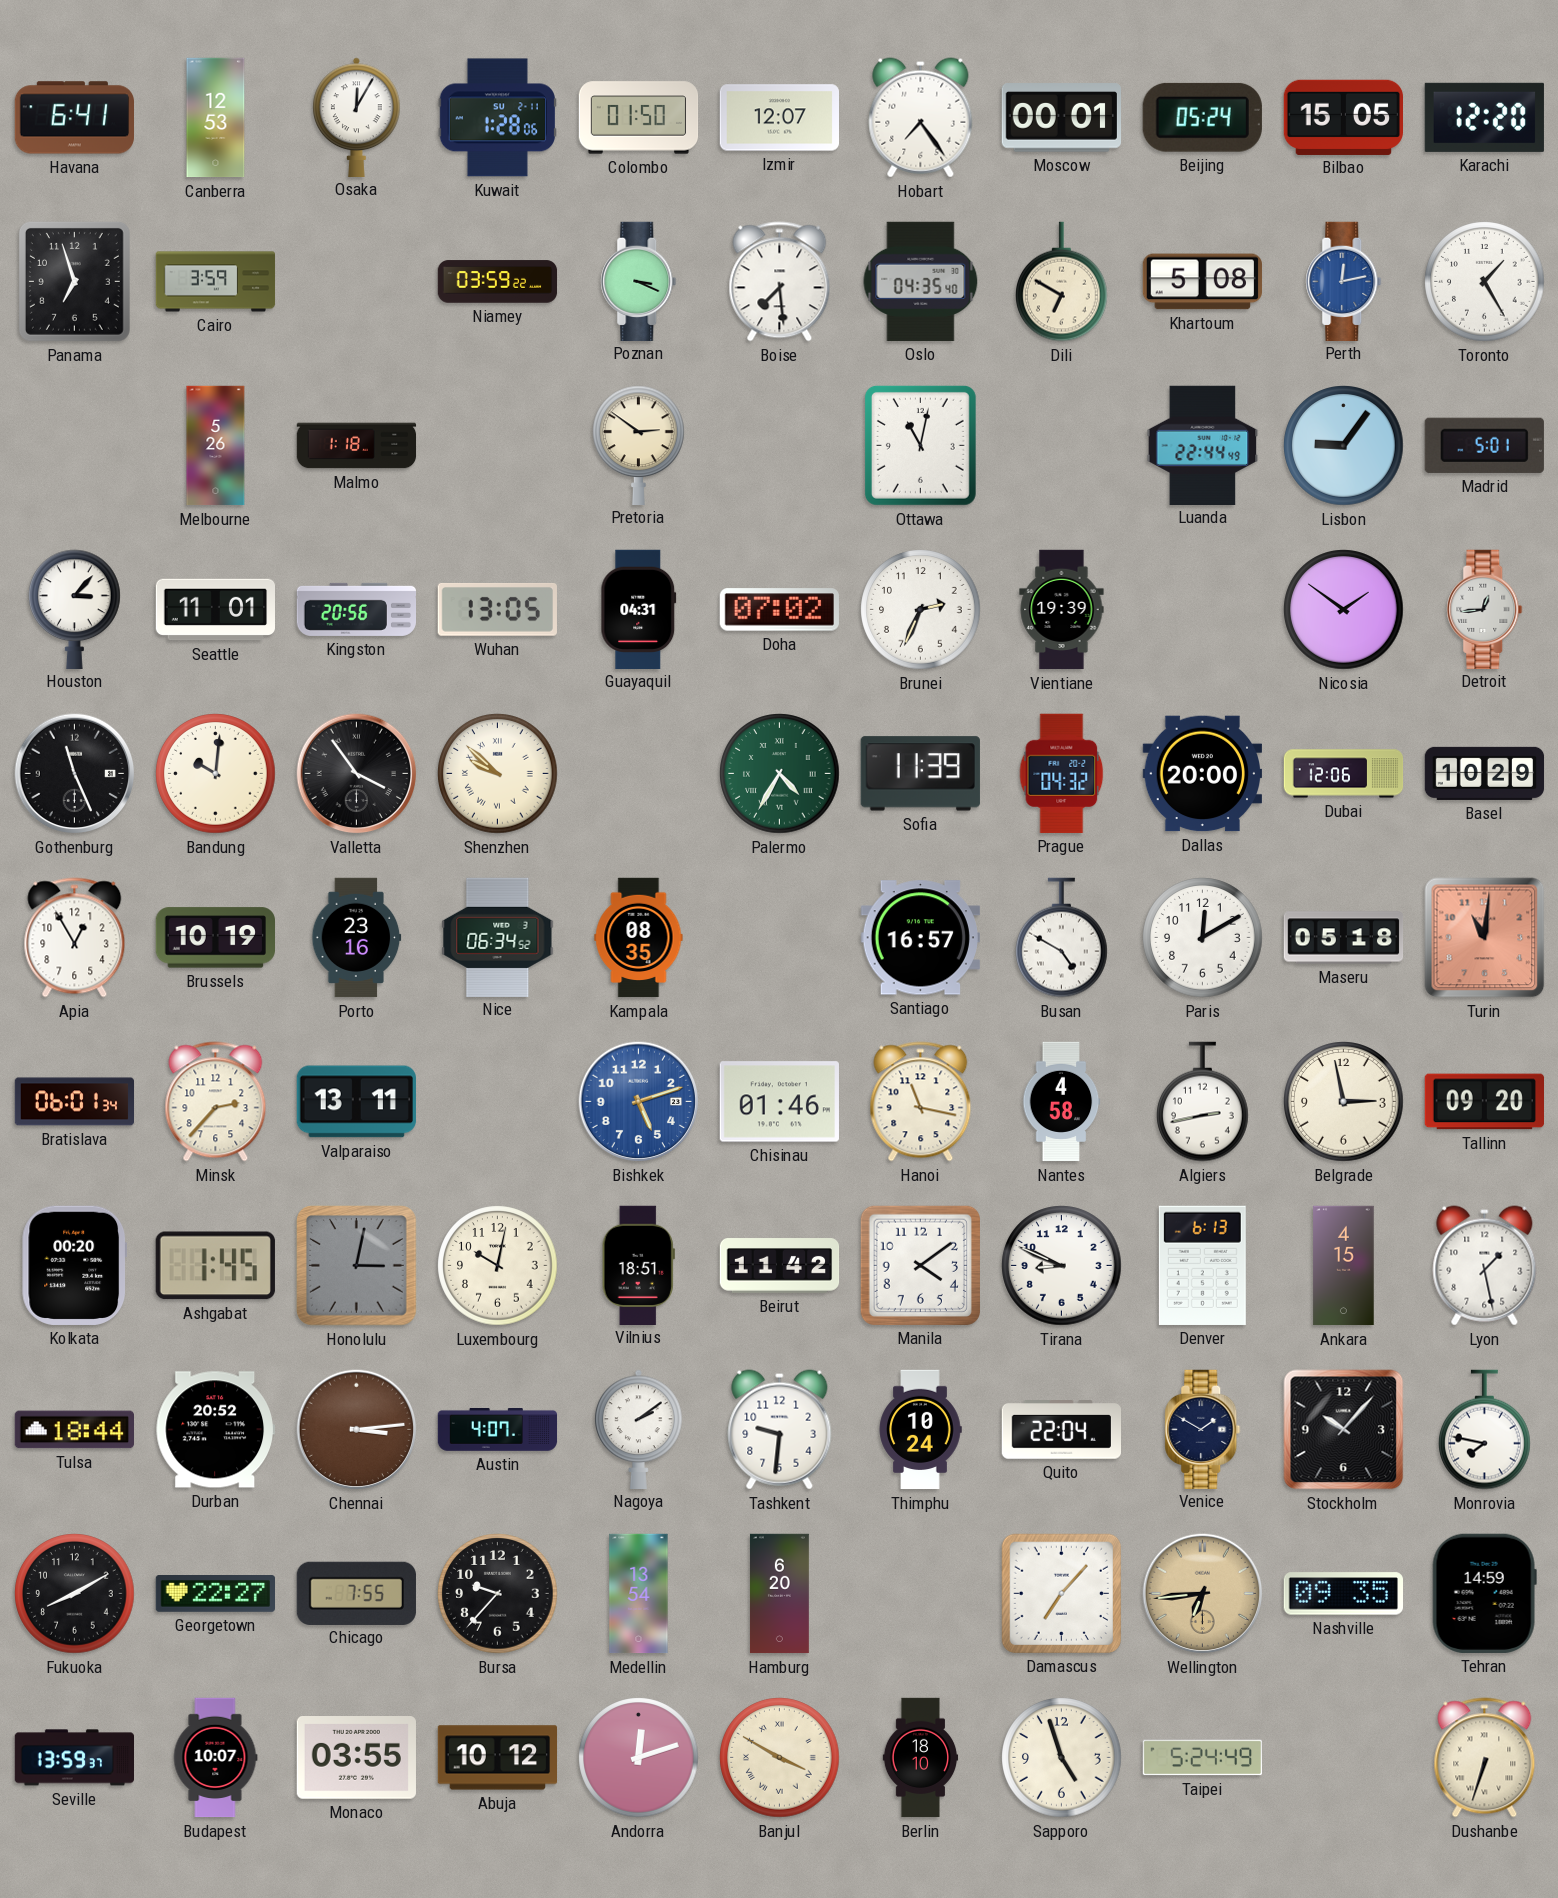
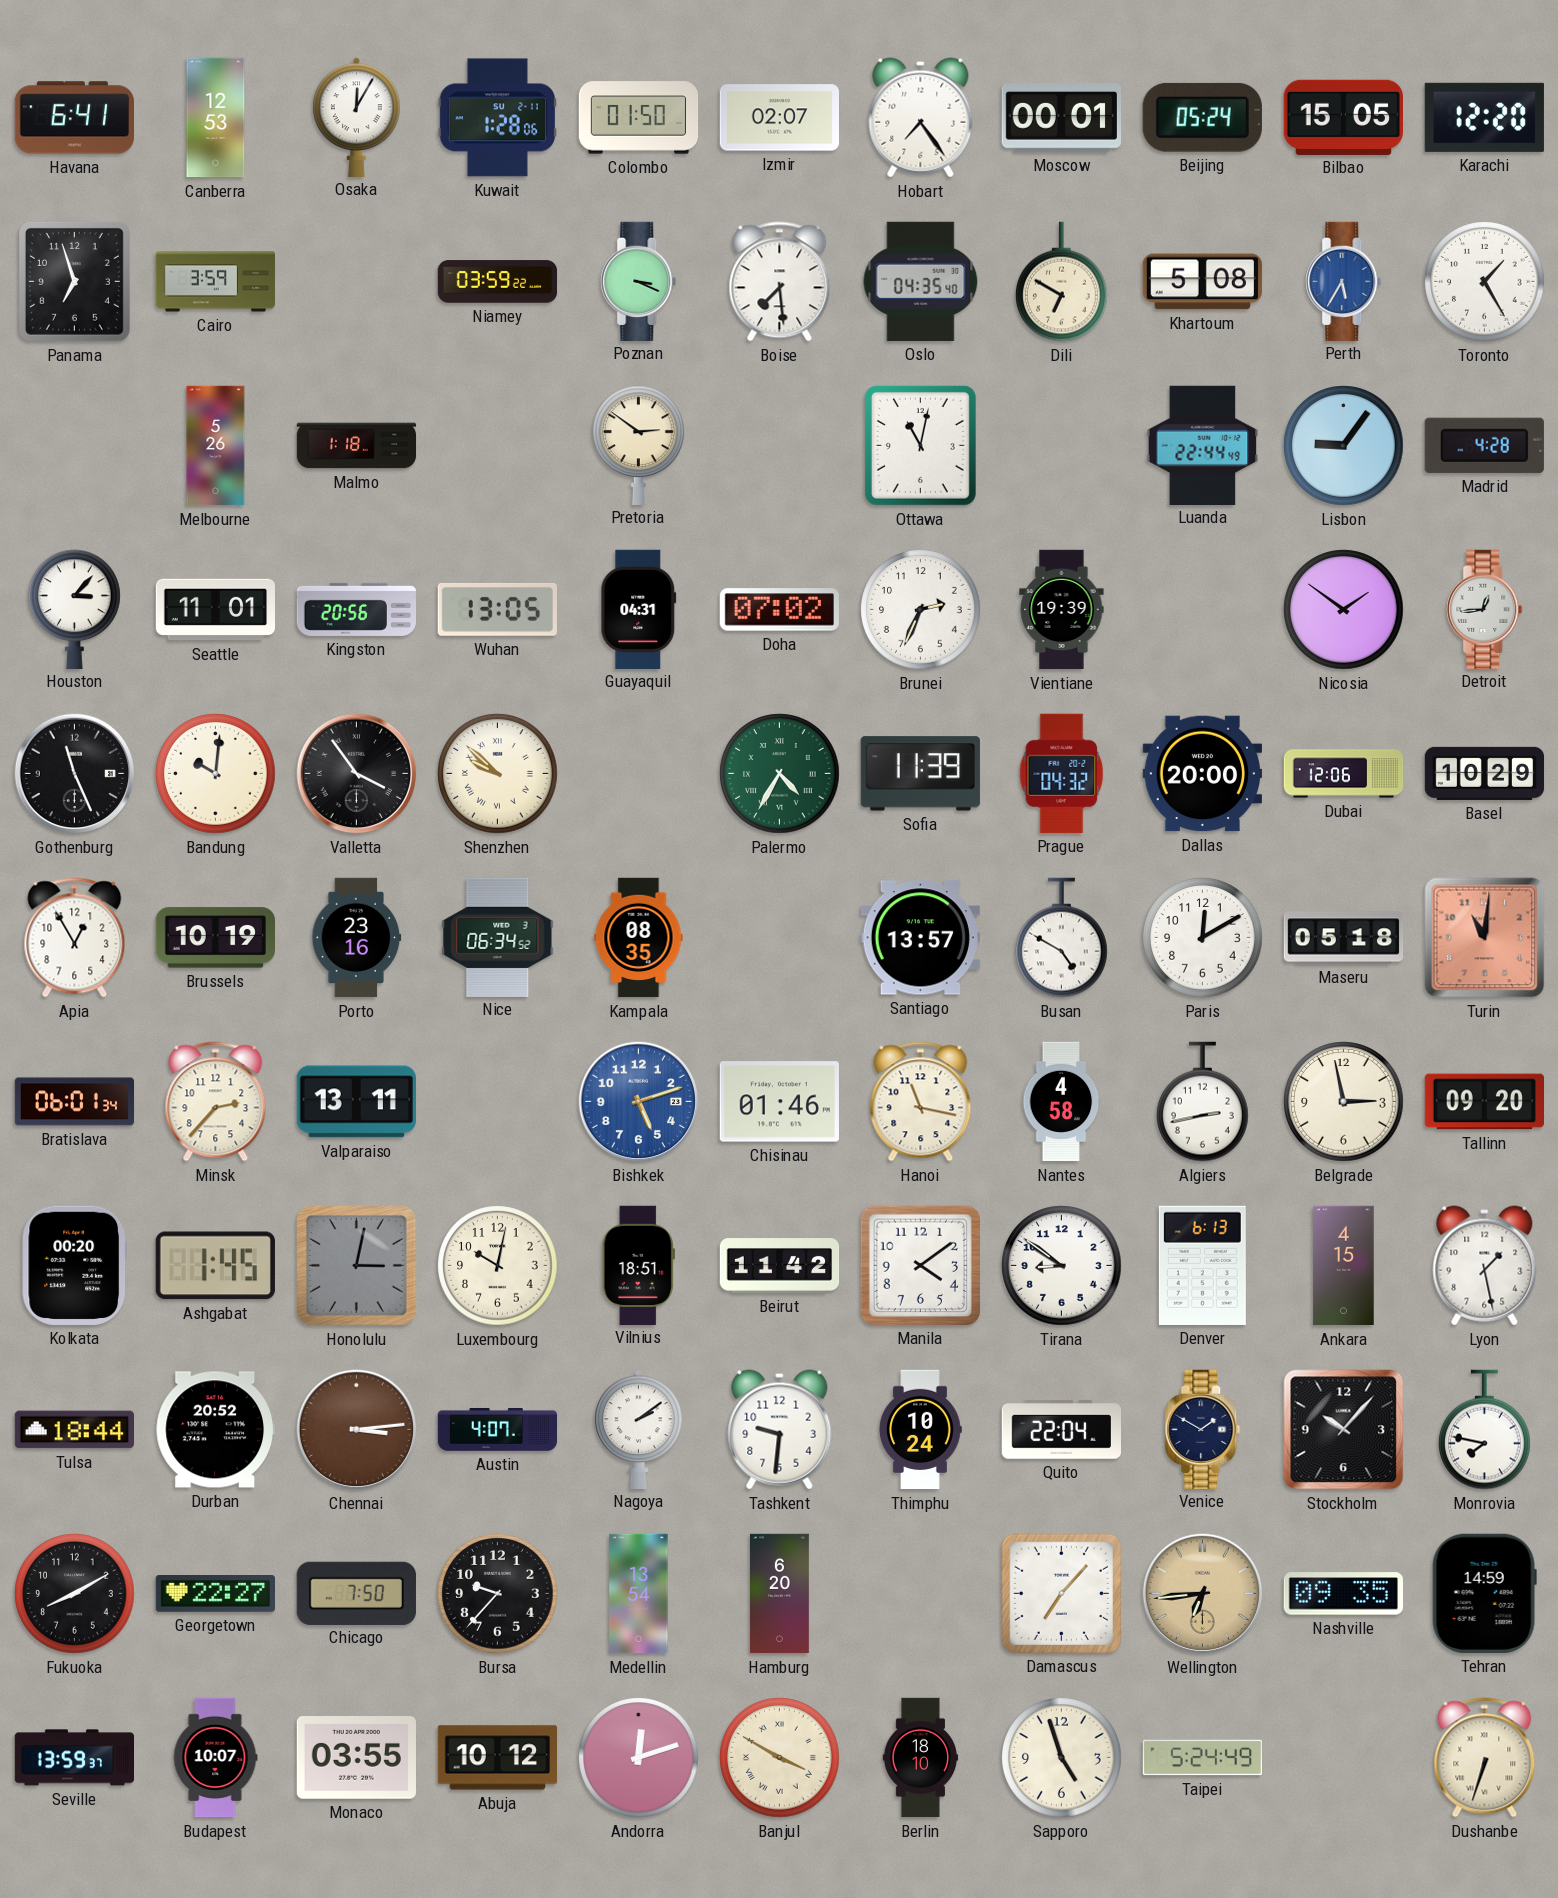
Izmir: 12:07 -> 02:07
Perth: 12:13 -> 5:35
Madrid: 5:01 -> 4:28
Santiago: 16:57 -> 13:57
Tirana: 8:49 -> 8:51
Chicago: 7:55 -> 7:50
